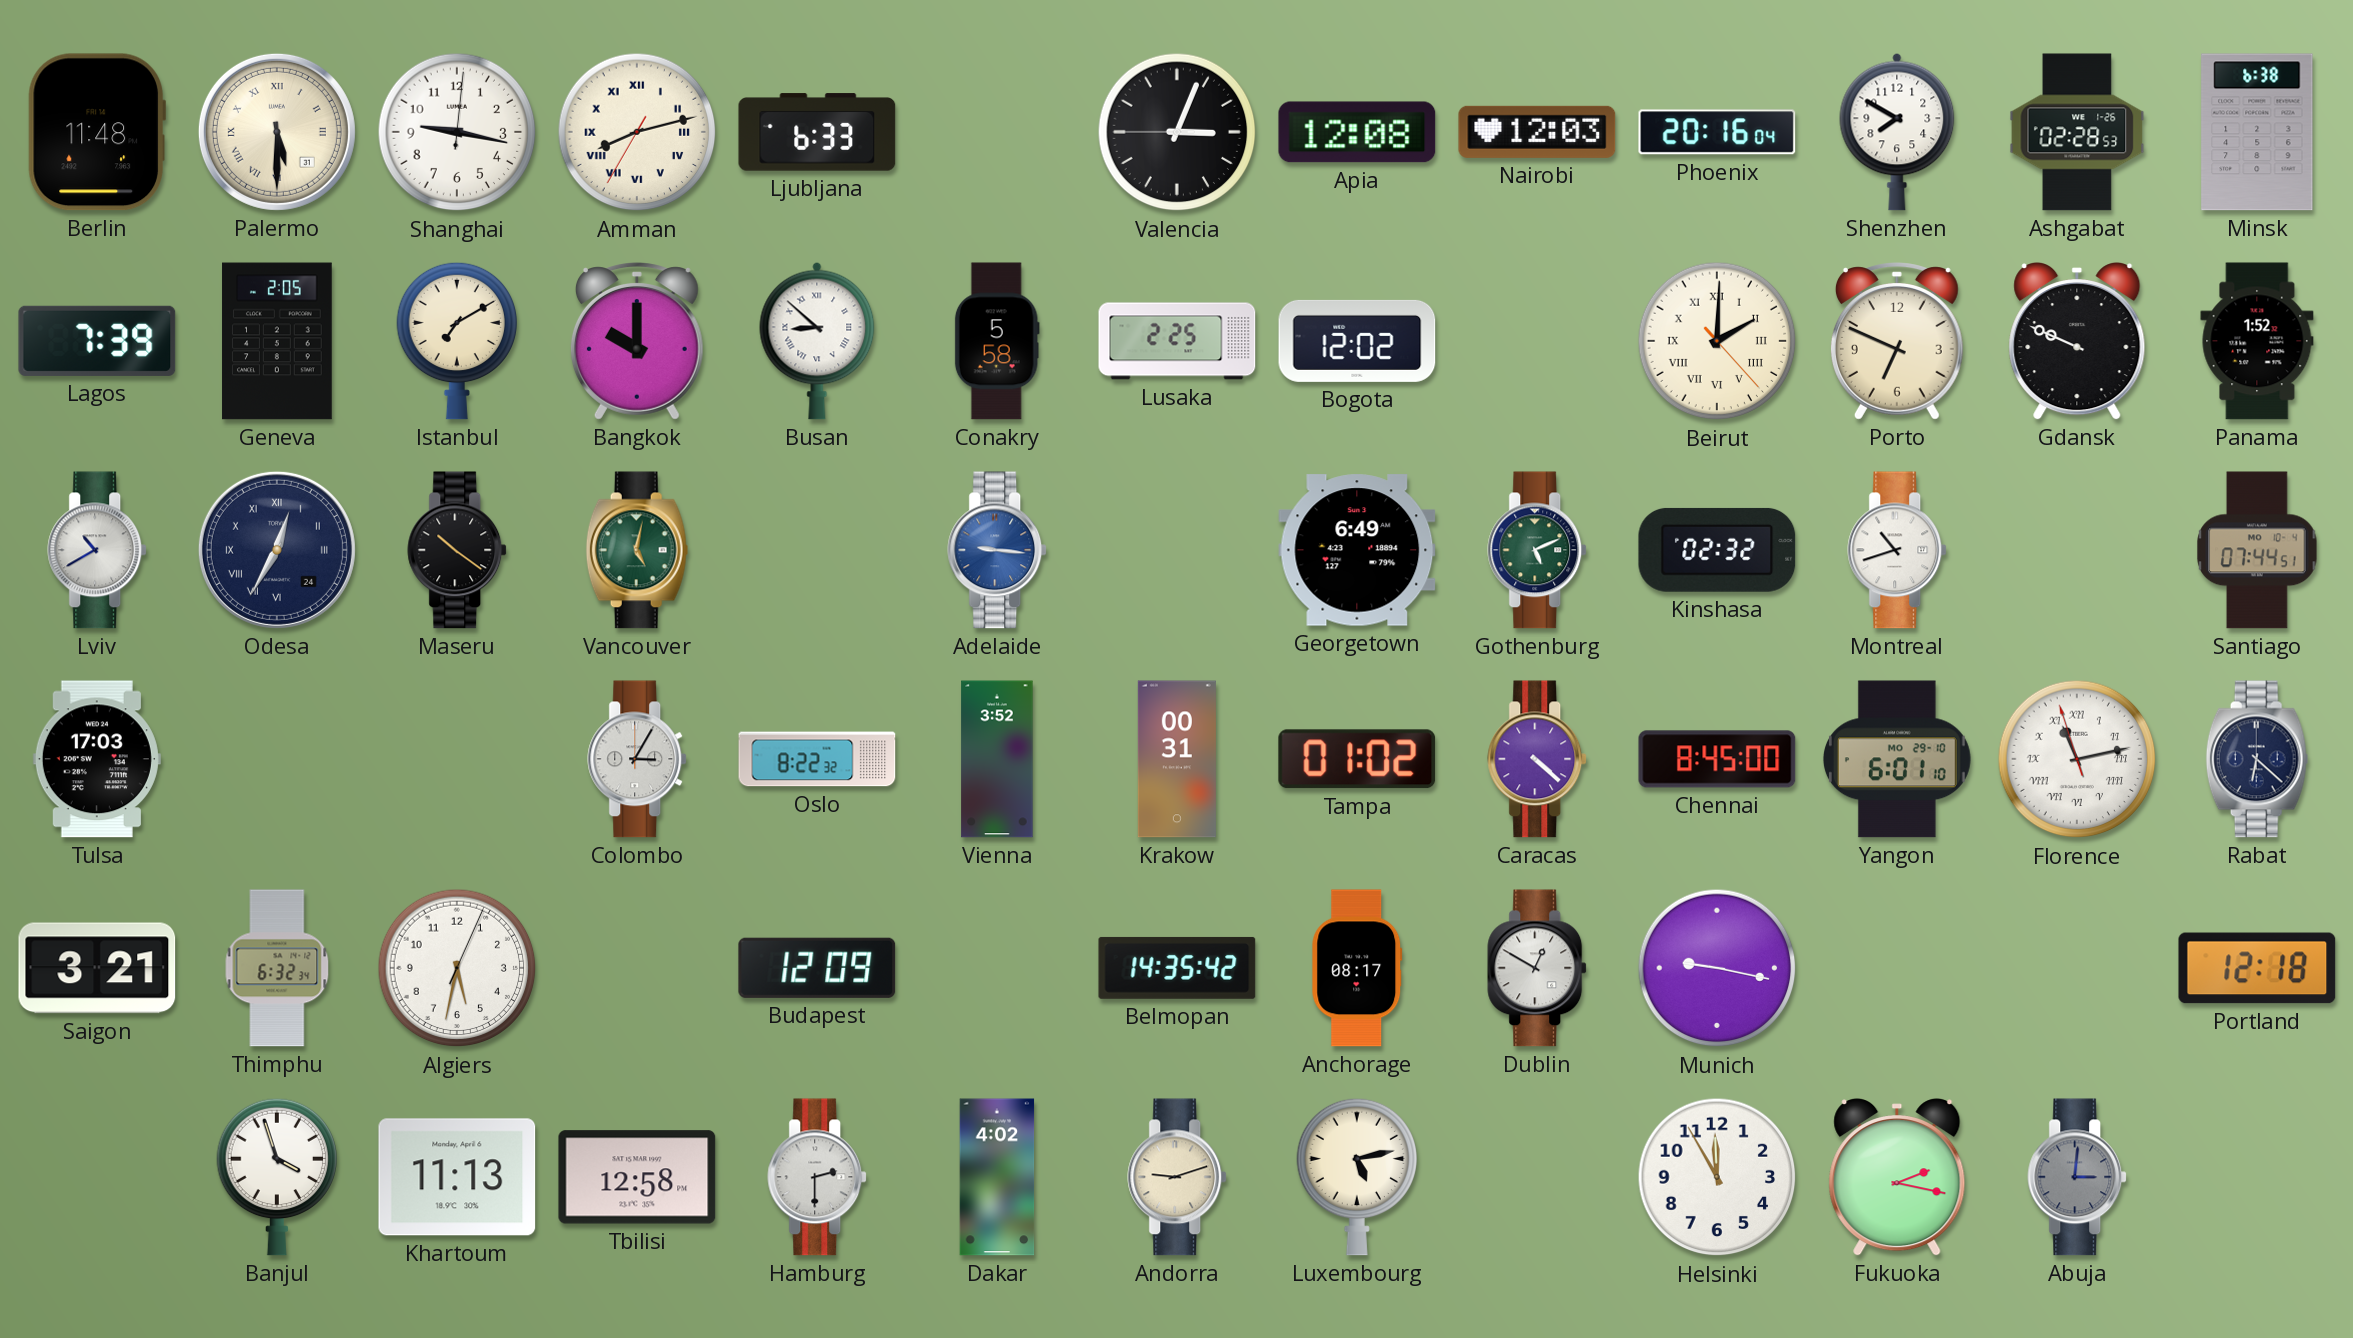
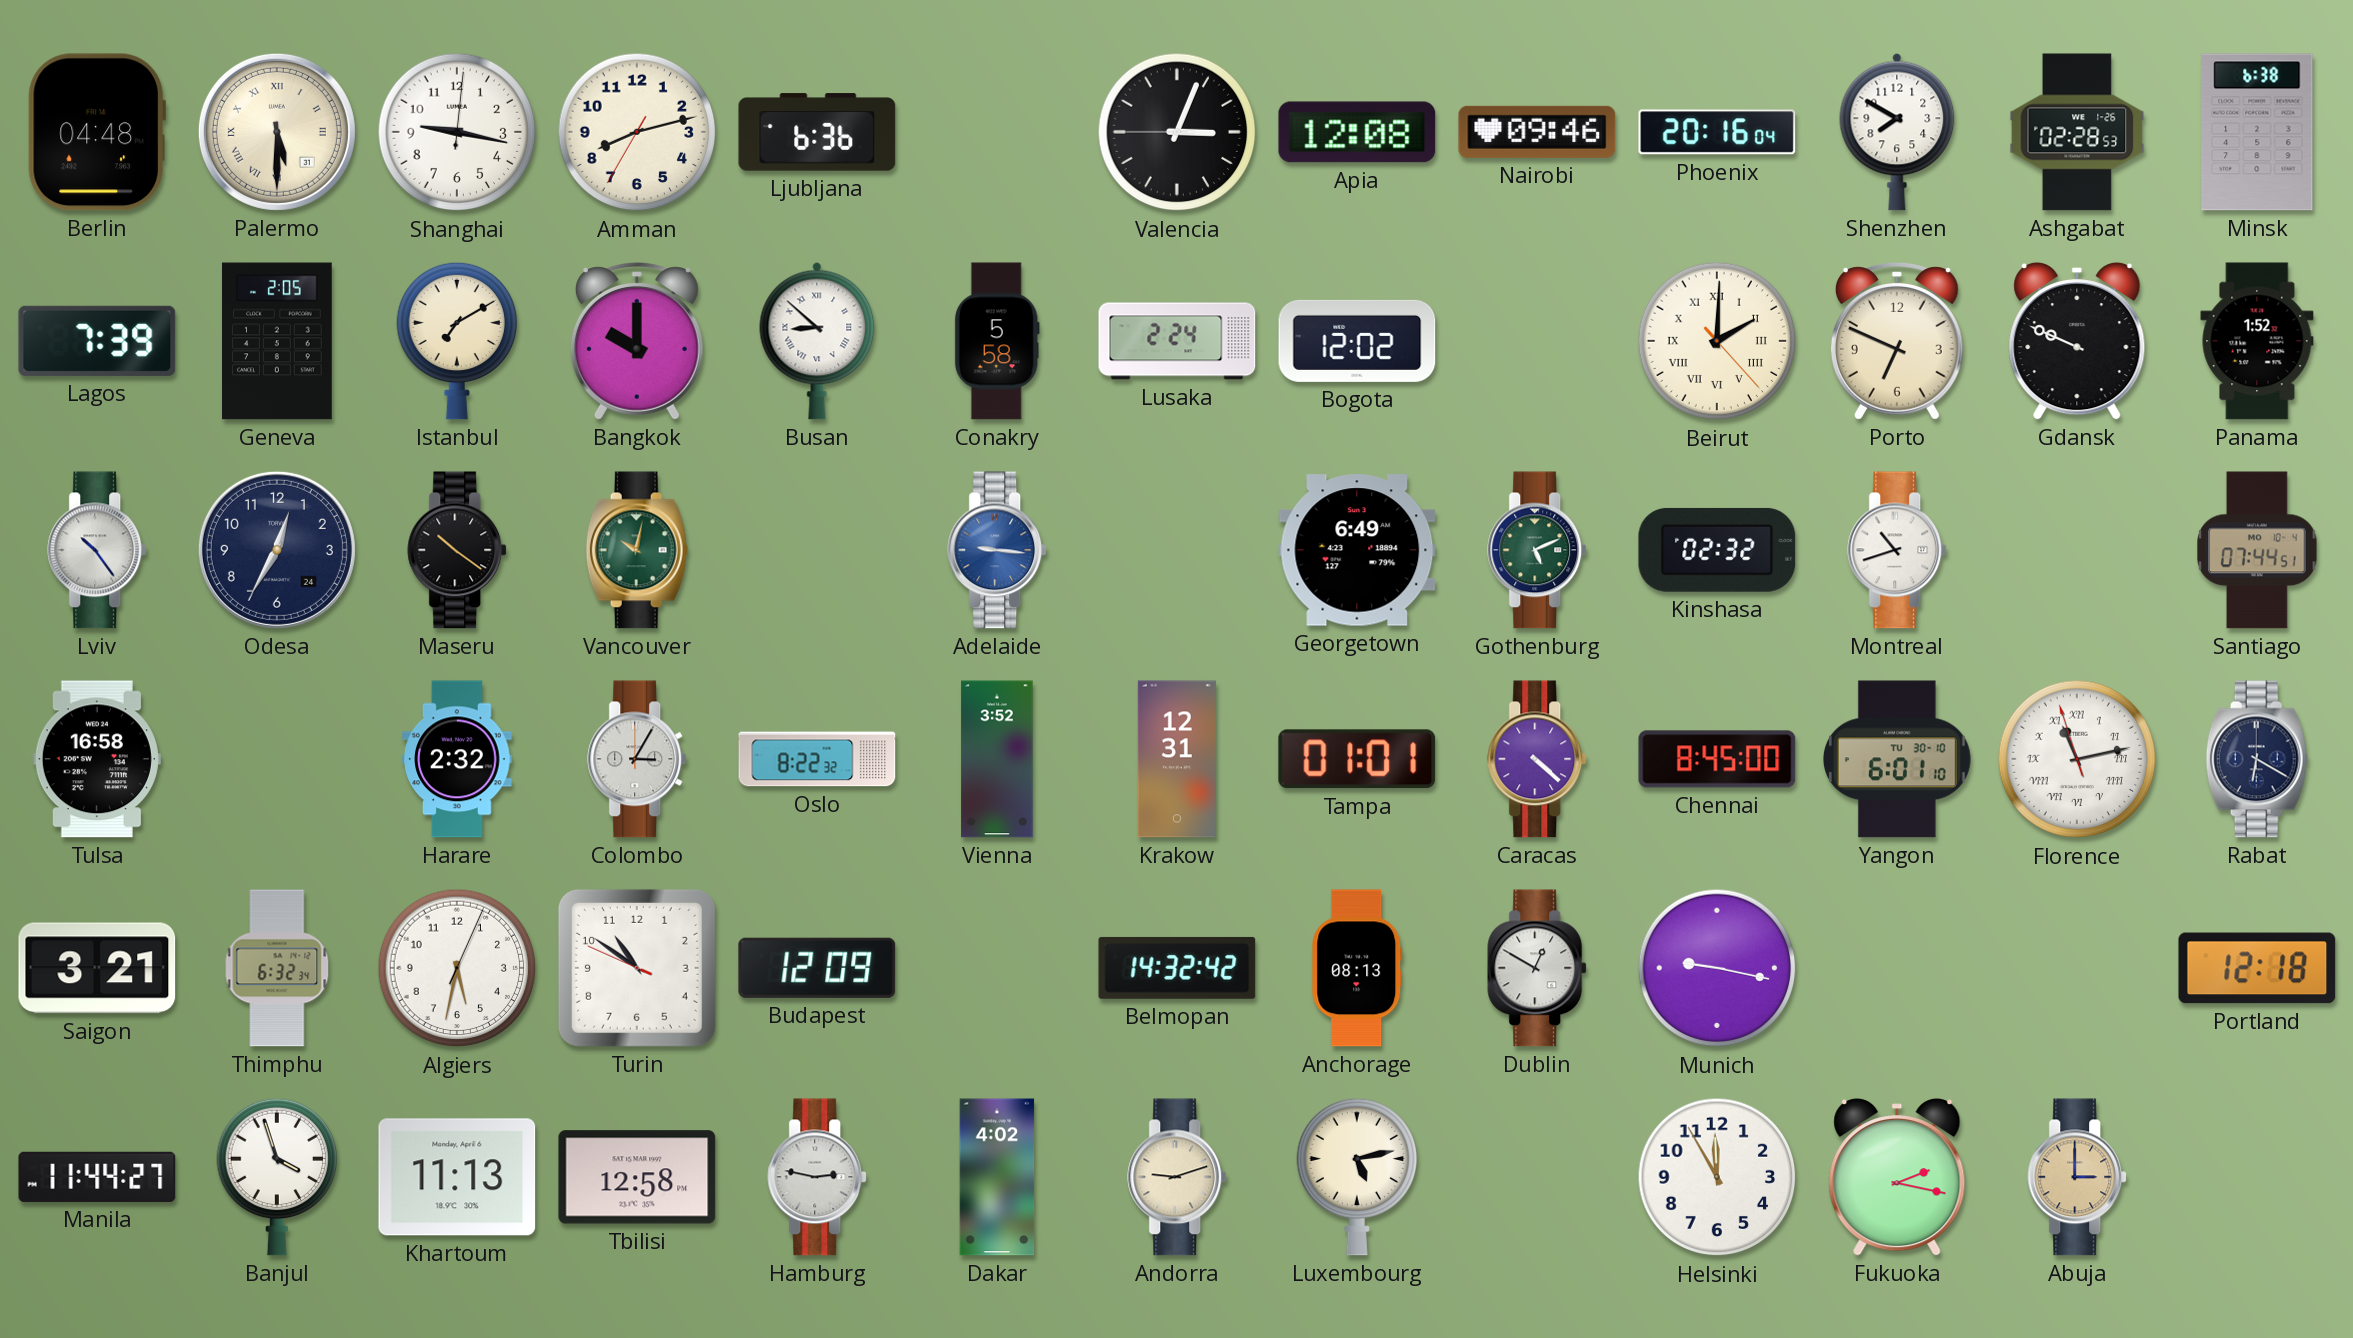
Berlin: 11:48 -> 04:48
Amman numerals: Roman -> Arabic
Ljubljana: 6:33 -> 6:36
Nairobi: 12:03 -> 09:46
Lusaka: 2:25 -> 2:24
Lviv: 10:40 -> 10:24
Odesa numerals: Roman -> Arabic
Vancouver: 5:02 -> 10:02
Tulsa: 17:03 -> 16:58
Harare: none -> 2:32
Krakow: 00:31 -> 12:31
Tampa: 01:02 -> 01:01
Yangon date: MO 29-10 -> TU 30-10
Rabat: 6:22 -> 6:20
Turin: none -> 10:50
Belmopan: 14:35 -> 14:32
Anchorage: 08:17 -> 08:13
Manila: none -> 11:44
Hamburg: 2:30 -> 2:47
Abuja: 3:01 -> 3:00
Abuja dial: grey -> champagne
